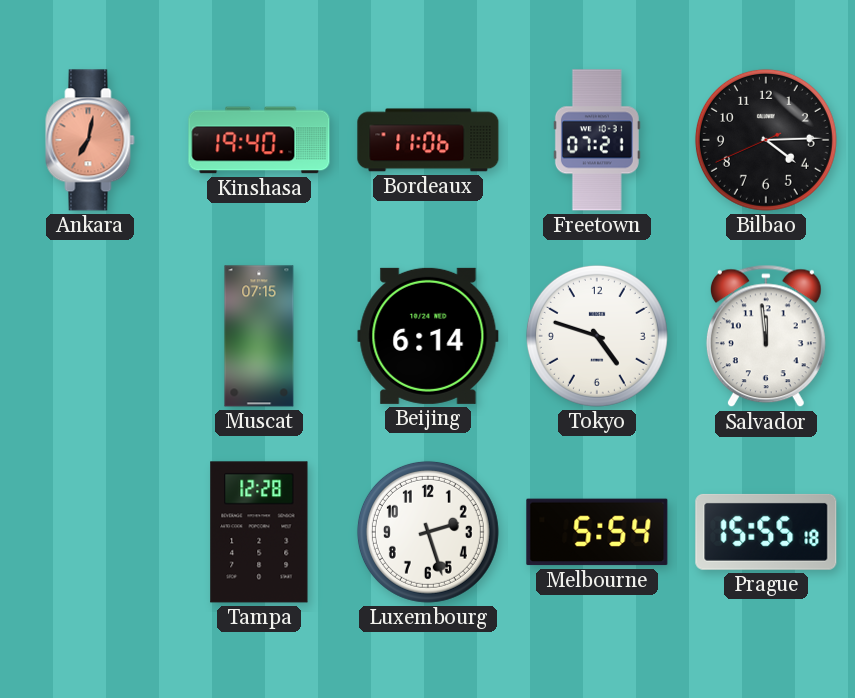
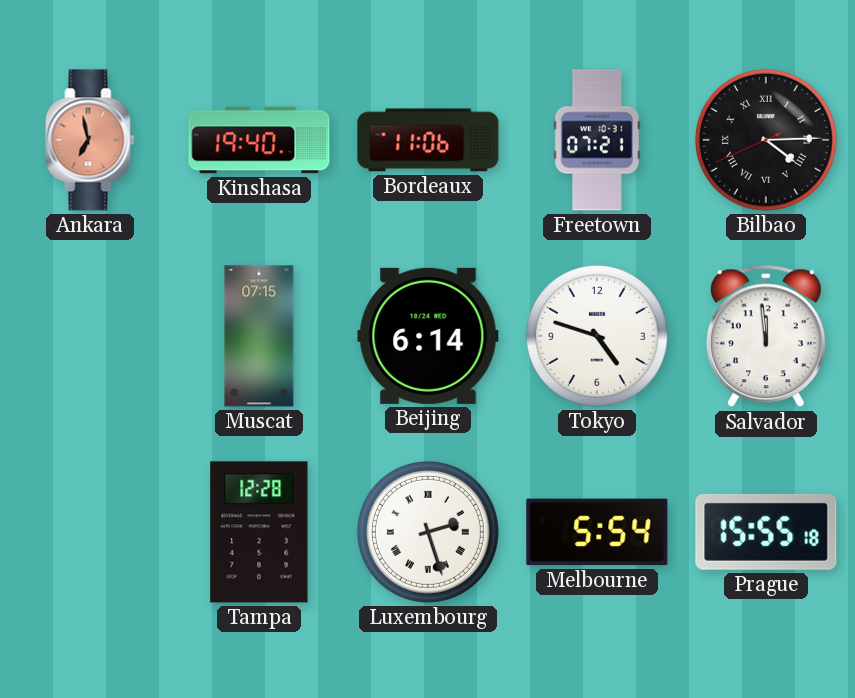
Ankara: 7:02 -> 6:58
Bilbao numerals: Arabic -> Roman
Luxembourg numerals: Arabic -> Roman
